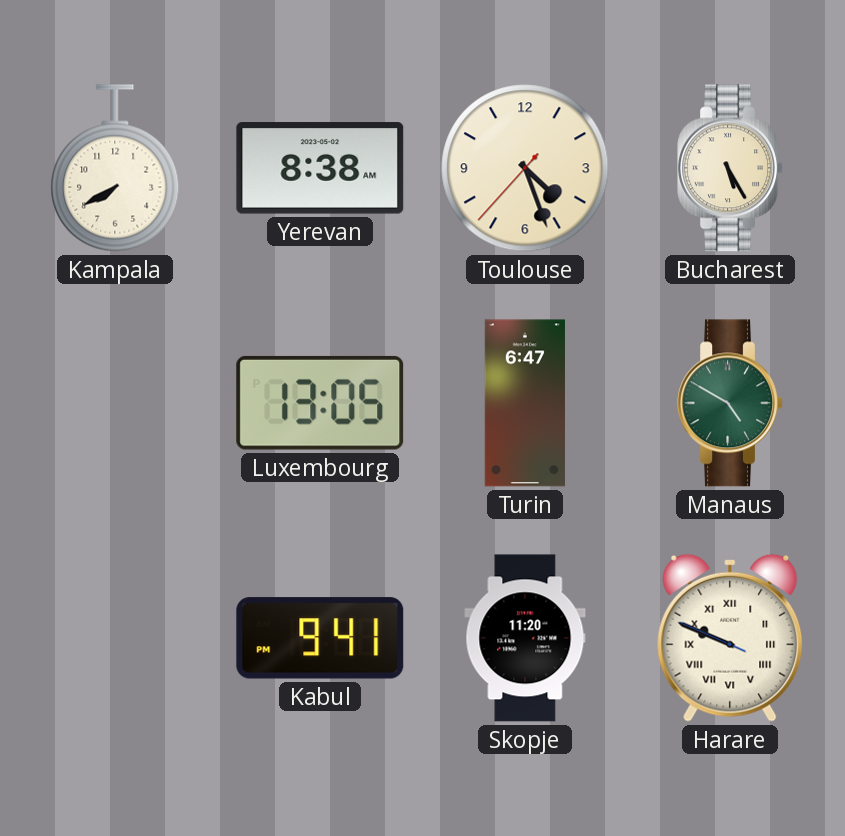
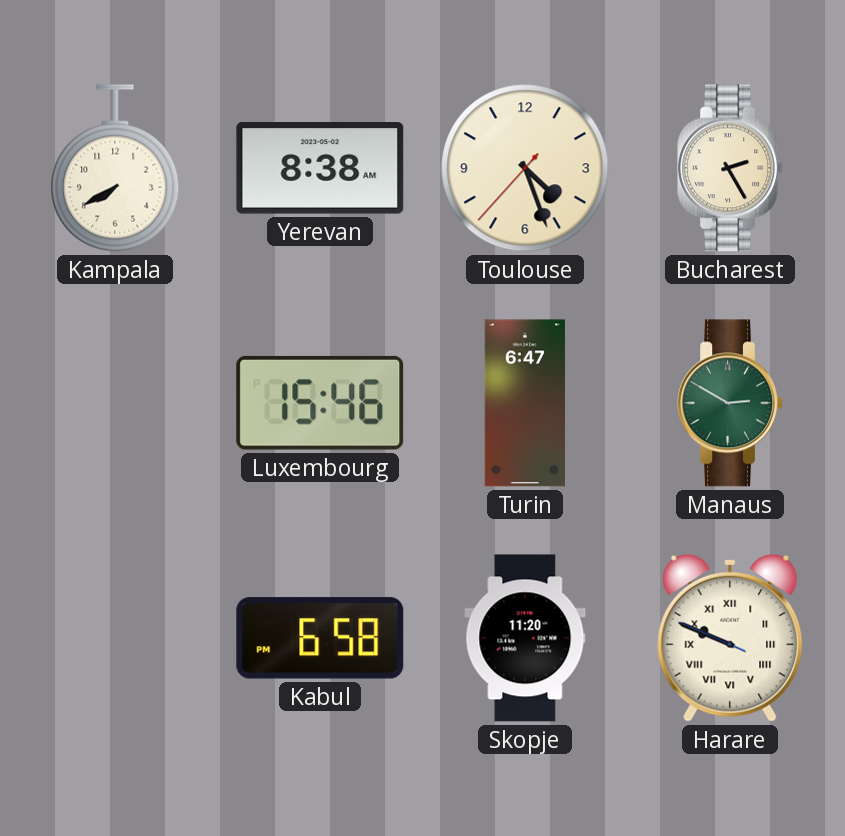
Bucharest: 5:25 -> 2:25
Luxembourg: 13:05 -> 15:46
Manaus: 4:50 -> 2:50
Kabul: 9:41 -> 6:58
